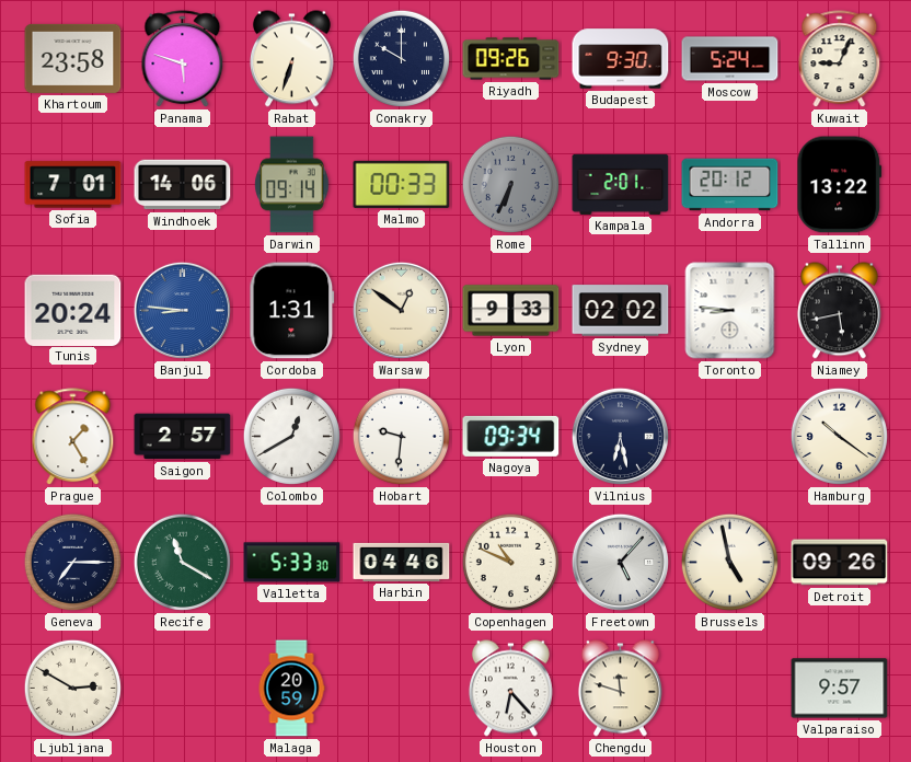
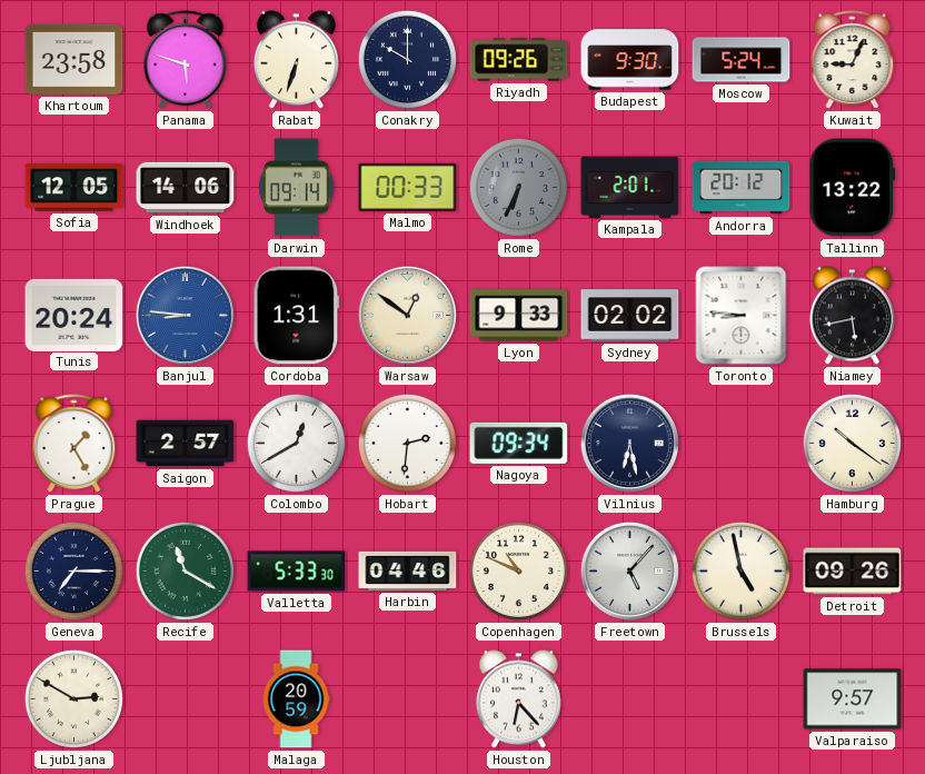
Sofia: 7:01 -> 12:05
Hobart: 9:31 -> 2:31
Chengdu: 11:48 -> none
